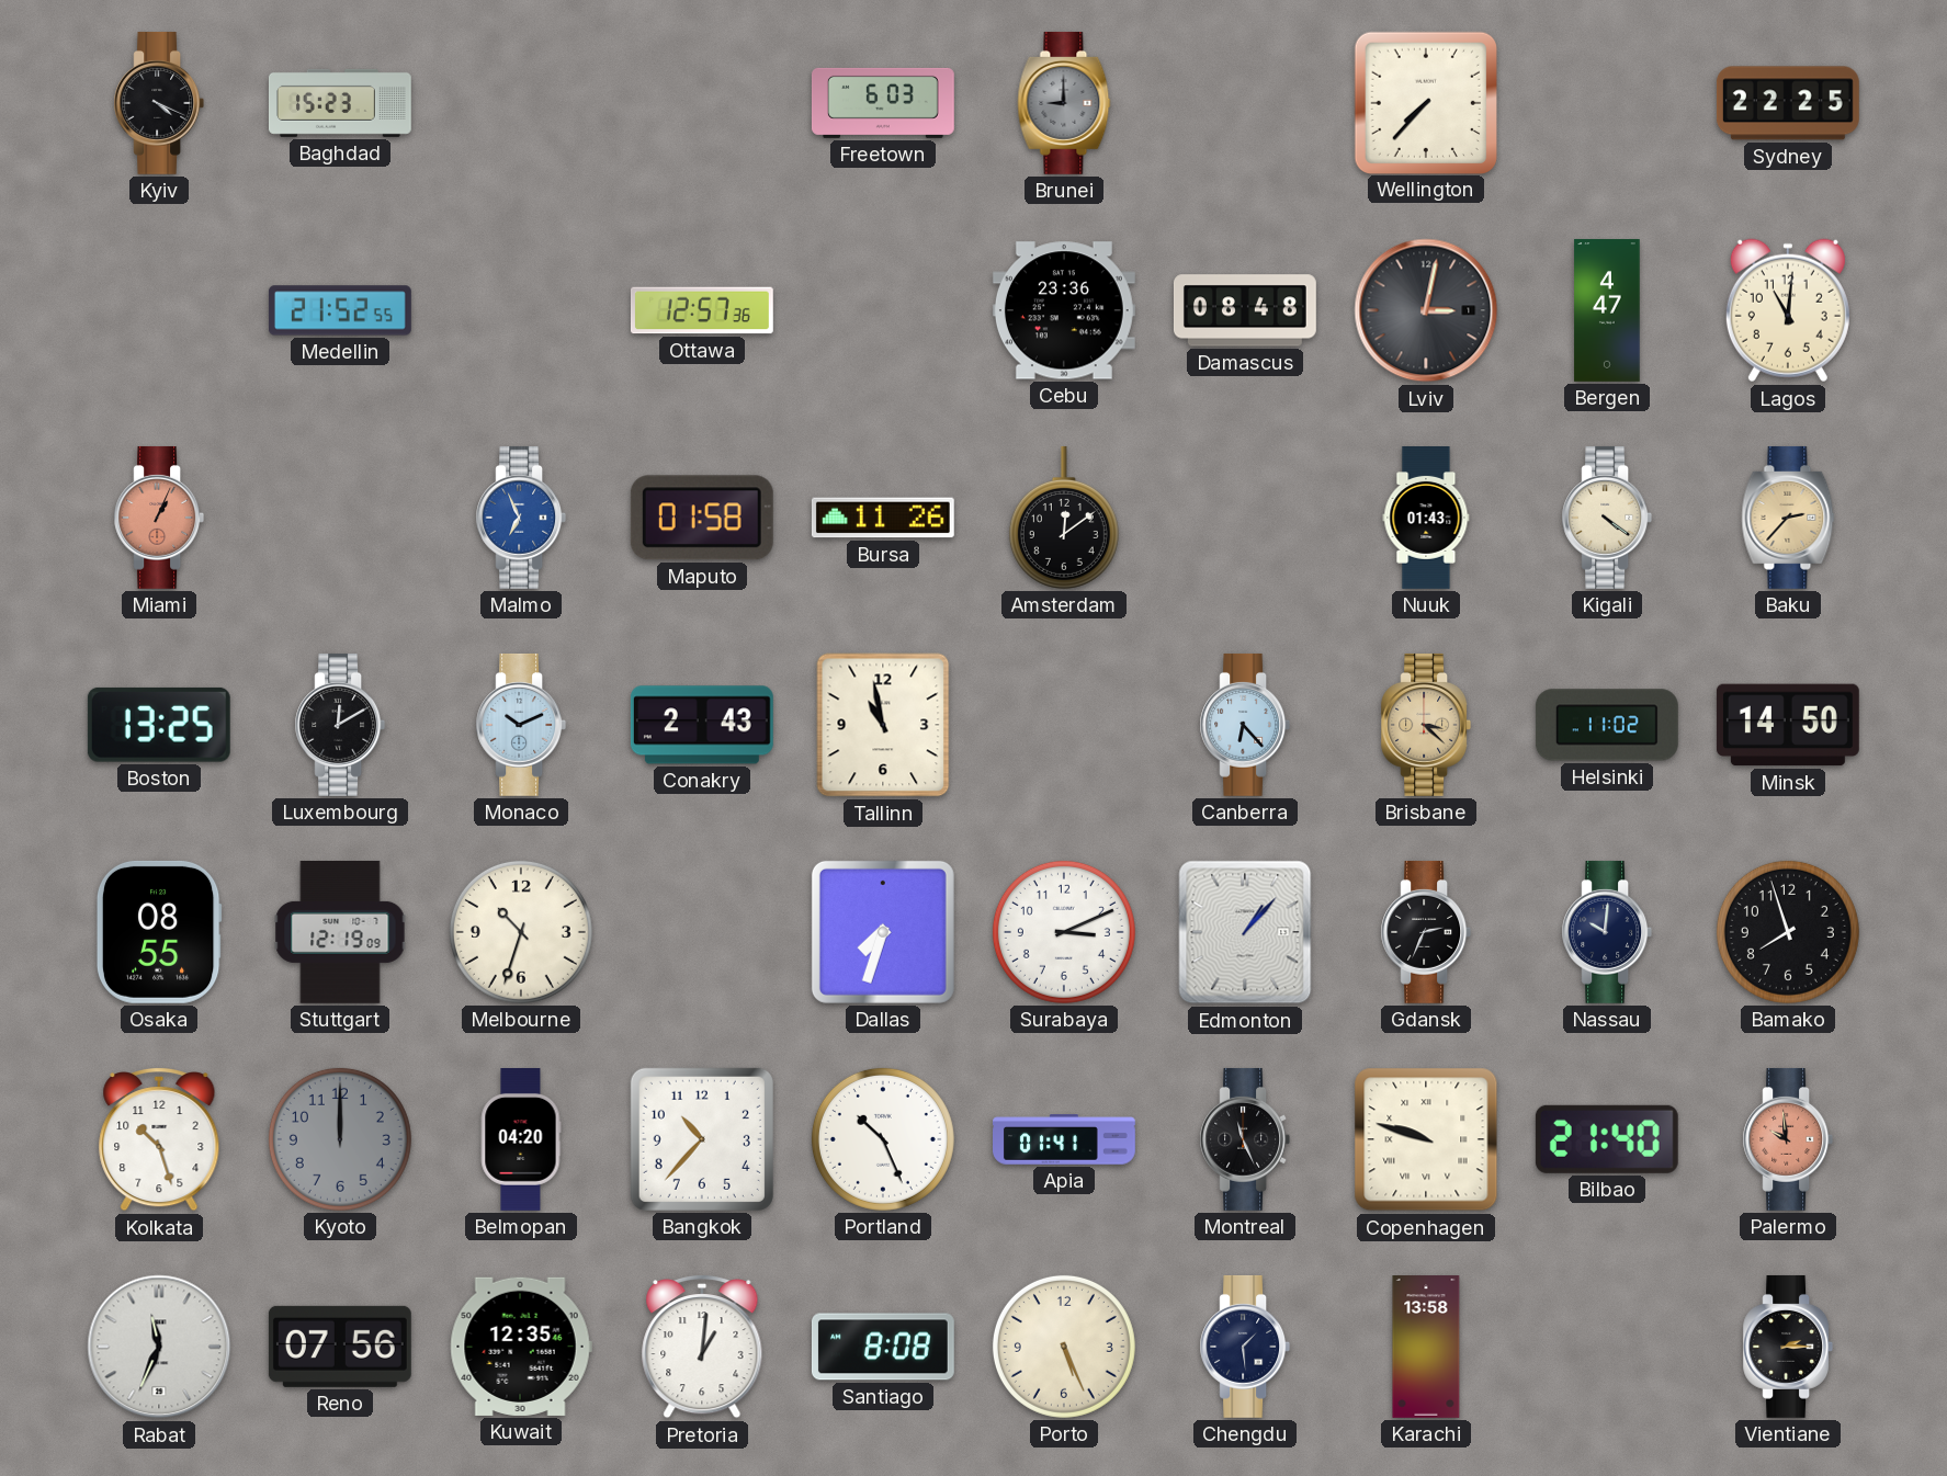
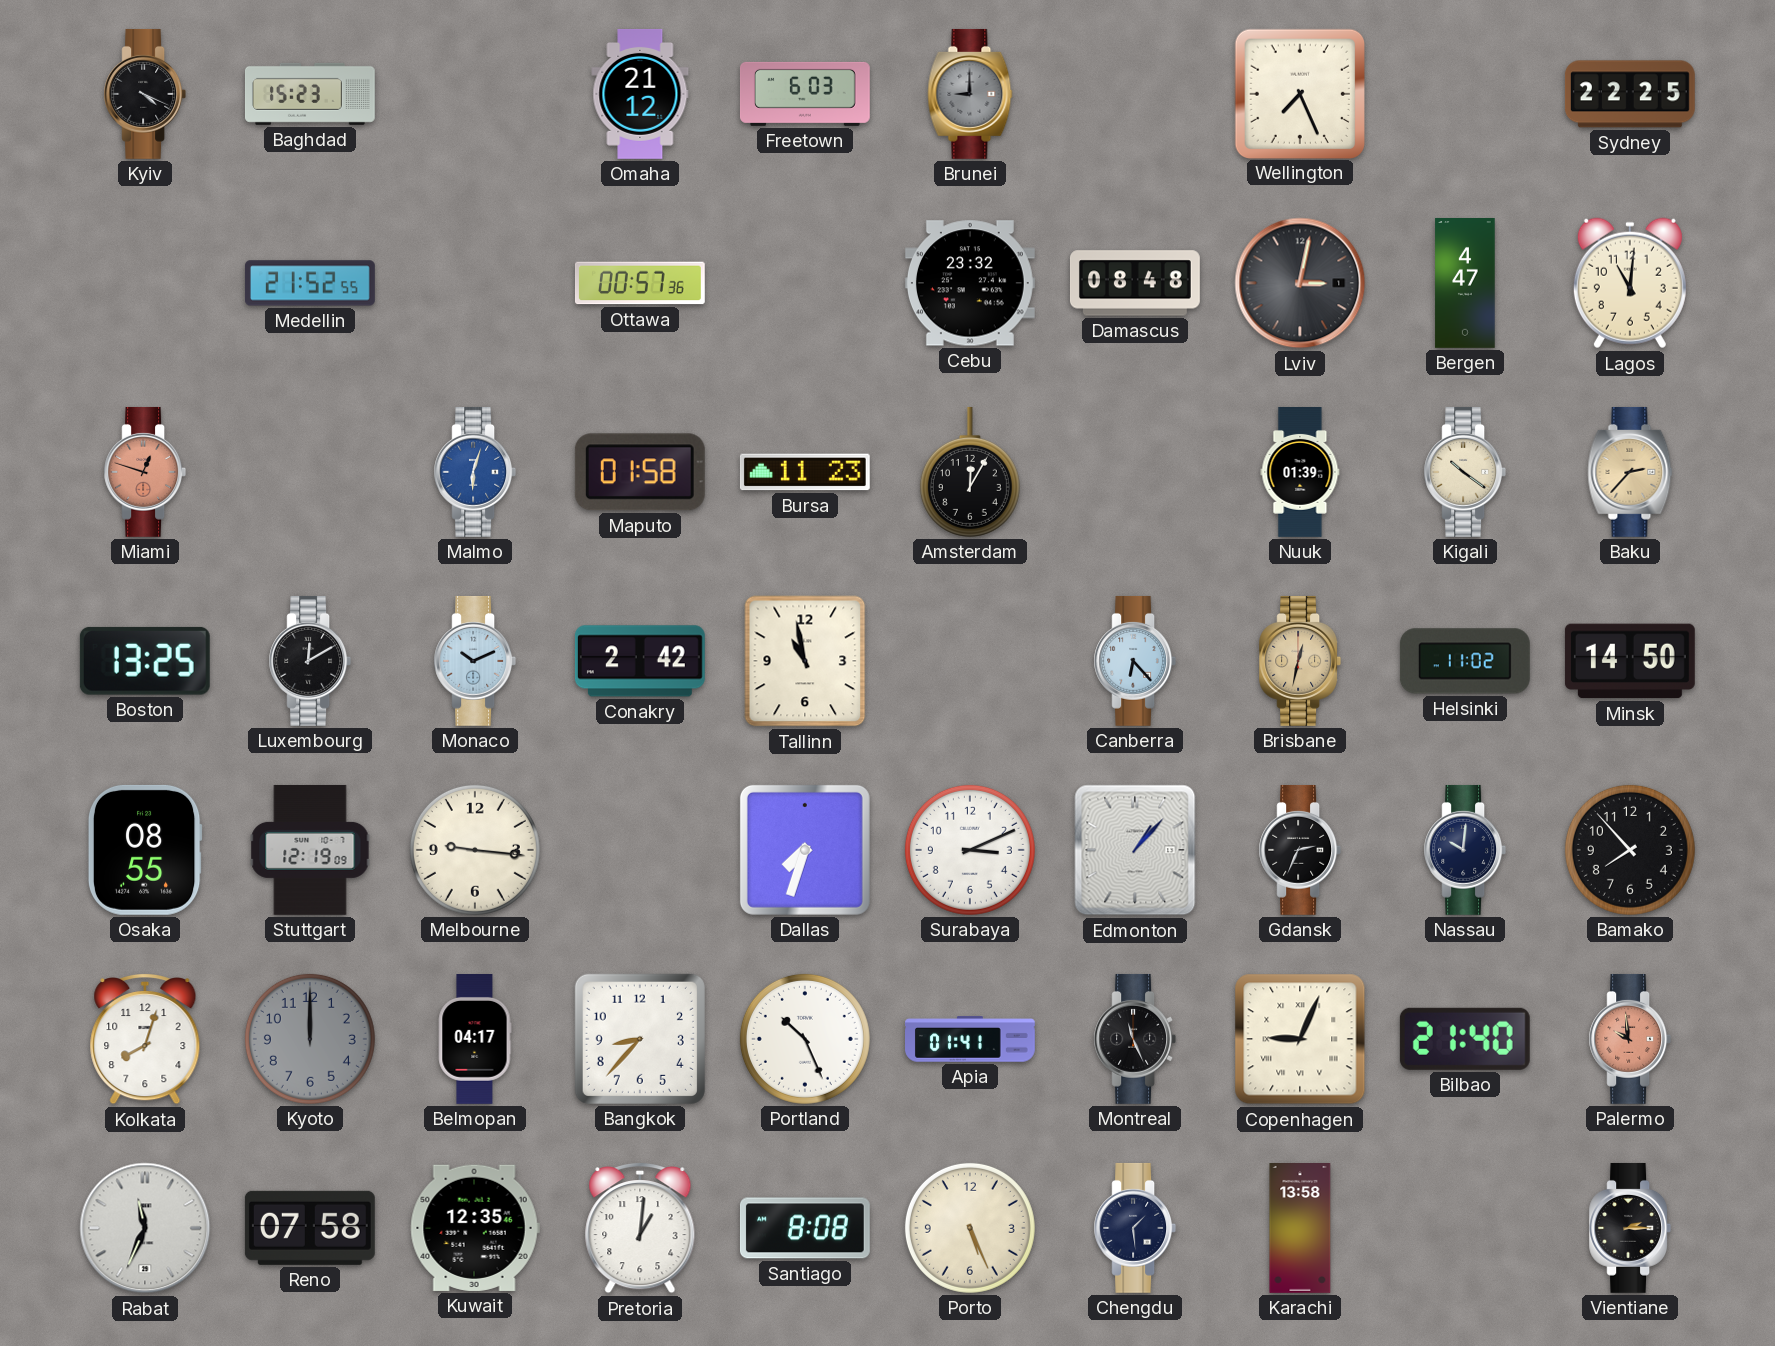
Omaha: none -> 21:12
Wellington: 7:37 -> 7:26
Ottawa: 12:57 -> 00:57
Cebu: 23:36 -> 23:32
Miami: 1:04 -> 12:48
Malmo: 6:56 -> 6:03
Bursa: 11:26 -> 11:23
Amsterdam: 12:09 -> 12:05
Nuuk: 01:43 -> 01:39
Kigali: 4:21 -> 10:21
Conakry: 2:43 -> 2:42
Brisbane: 3:22 -> 12:32
Melbourne: 10:33 -> 9:16
Bamako: 7:57 -> 7:53
Kolkata: 10:27 -> 8:03
Belmopan: 04:20 -> 04:17
Bangkok: 10:37 -> 8:37
Copenhagen: 9:48 -> 9:04
Reno: 07:56 -> 07:58
